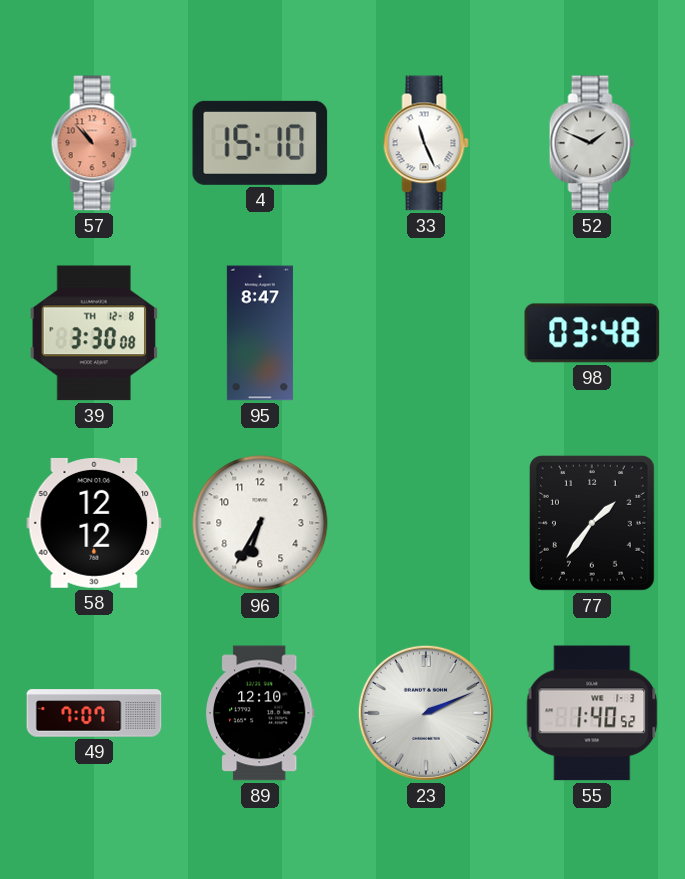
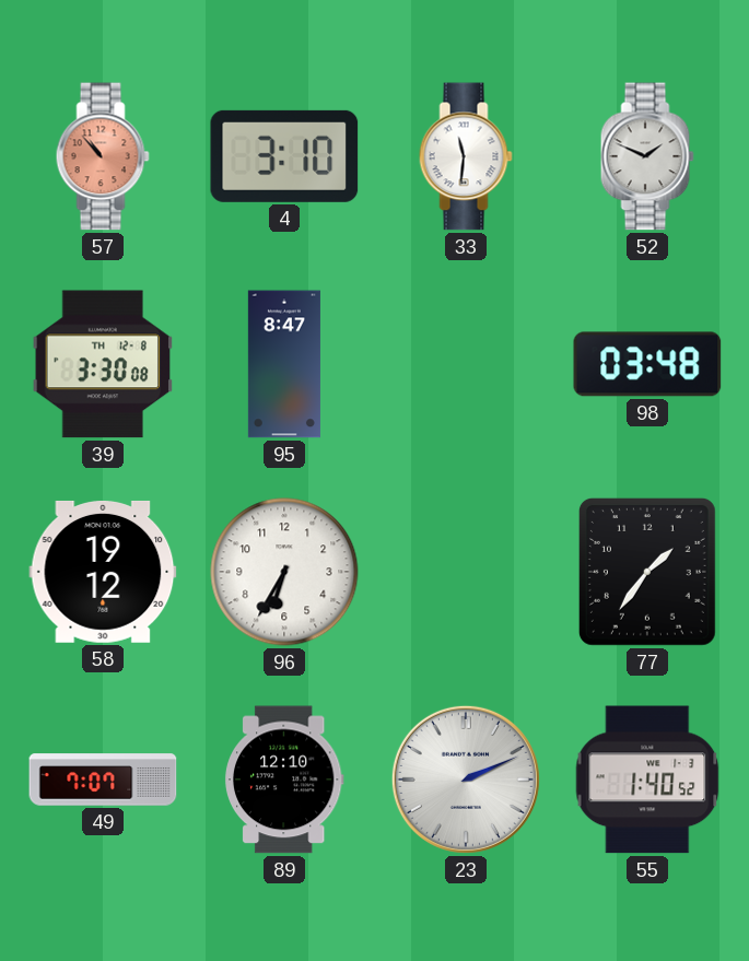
4: 15:10 -> 3:10
33: 11:26 -> 11:31
58: 12:12 -> 19:12
